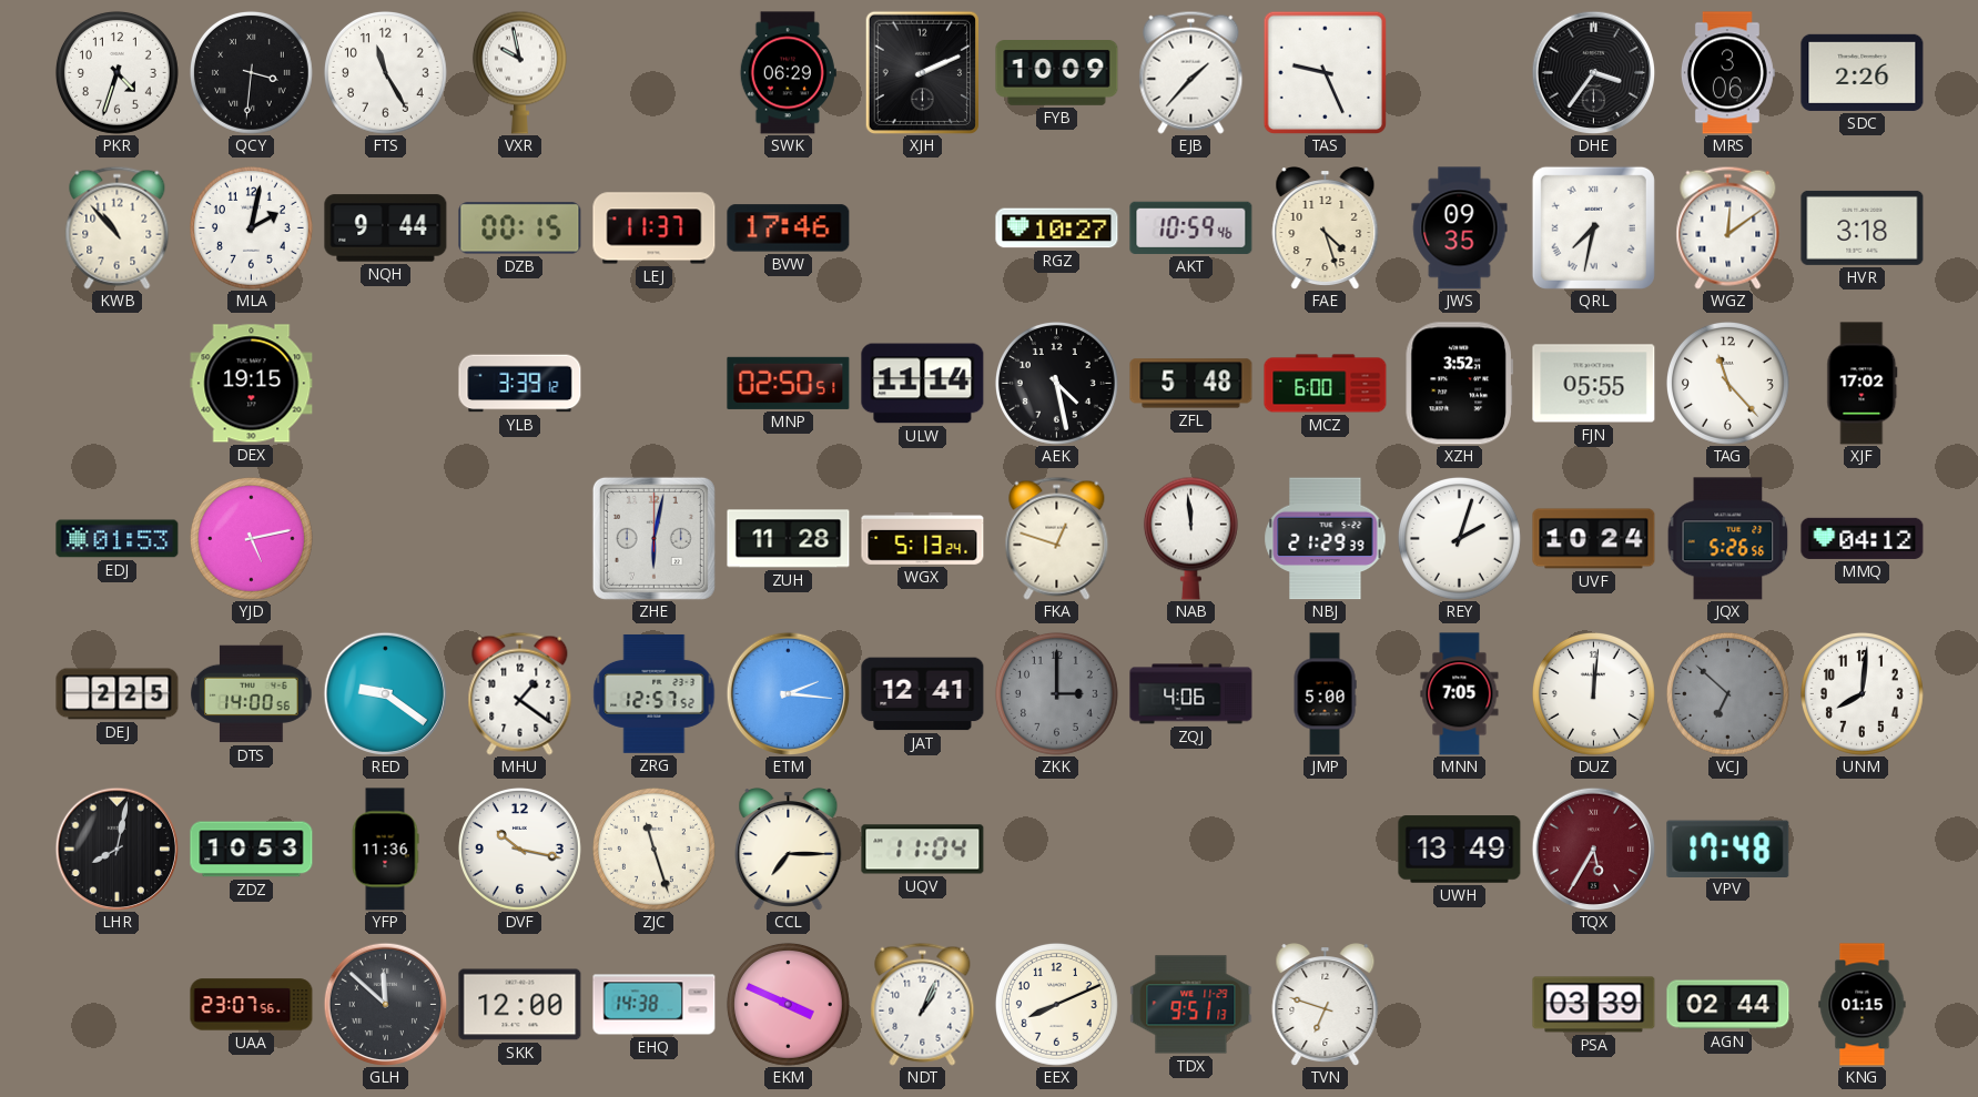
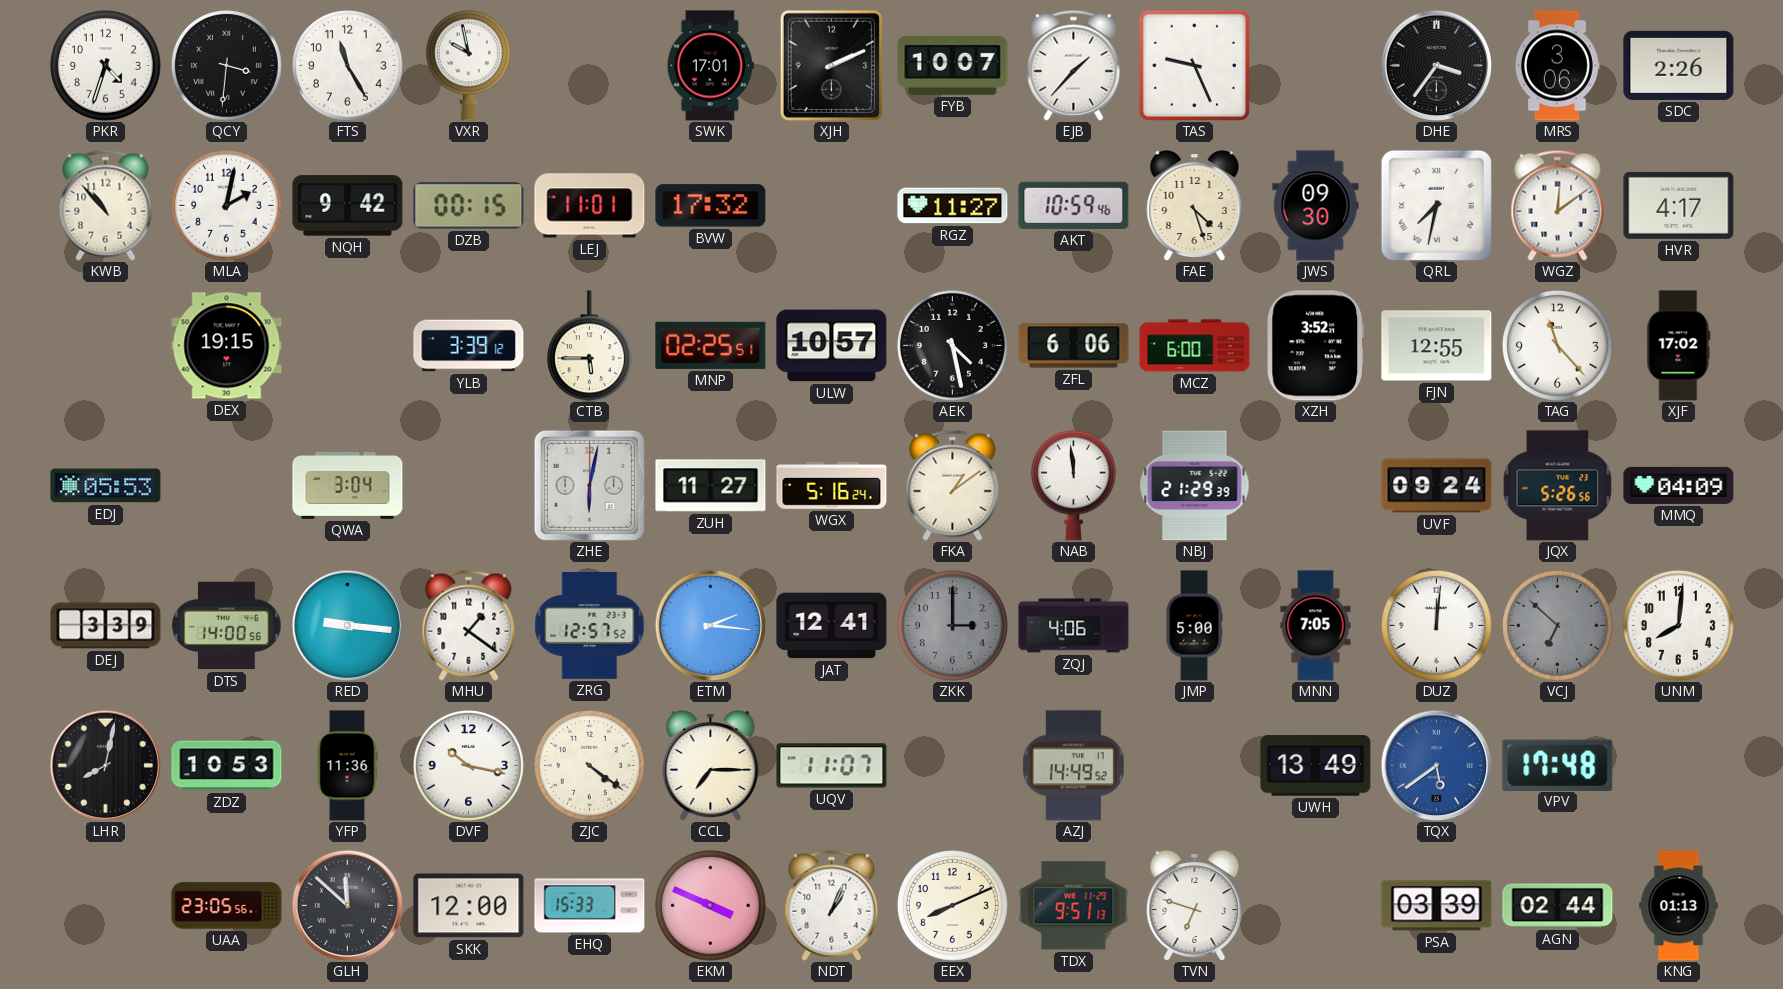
SWK: 06:29 -> 17:01
FYB: 10:09 -> 10:07
NQH: 9:44 -> 9:42
LEJ: 11:37 -> 11:01
BVW: 17:46 -> 17:32
RGZ: 10:27 -> 11:27
JWS: 09:35 -> 09:30
HVR: 3:18 -> 4:17
CTB: none -> 5:45
MNP: 02:50 -> 02:25
ULW: 11:14 -> 10:57
ZFL: 5:48 -> 6:06
FJN: 05:55 -> 12:55
EDJ: 01:53 -> 05:53
YJD: 5:13 -> none
QWA: none -> 3:04
ZUH: 11:28 -> 11:27
WGX: 5:13 -> 5:16
FKA: 12:48 -> 1:09
REY: 2:03 -> none
UVF: 10:24 -> 09:24
MMQ: 04:12 -> 04:09
DEJ: 2:25 -> 3:39
RED: 9:21 -> 9:16
ZJC: 11:27 -> 4:21
UQV: 11:04 -> 11:07
AZJ: none -> 14:49
TQX: 5:35 -> 5:39
TQX dial: burgundy -> blue
UAA: 23:07 -> 23:05
EHQ: 14:38 -> 15:33
KNG: 01:15 -> 01:13
